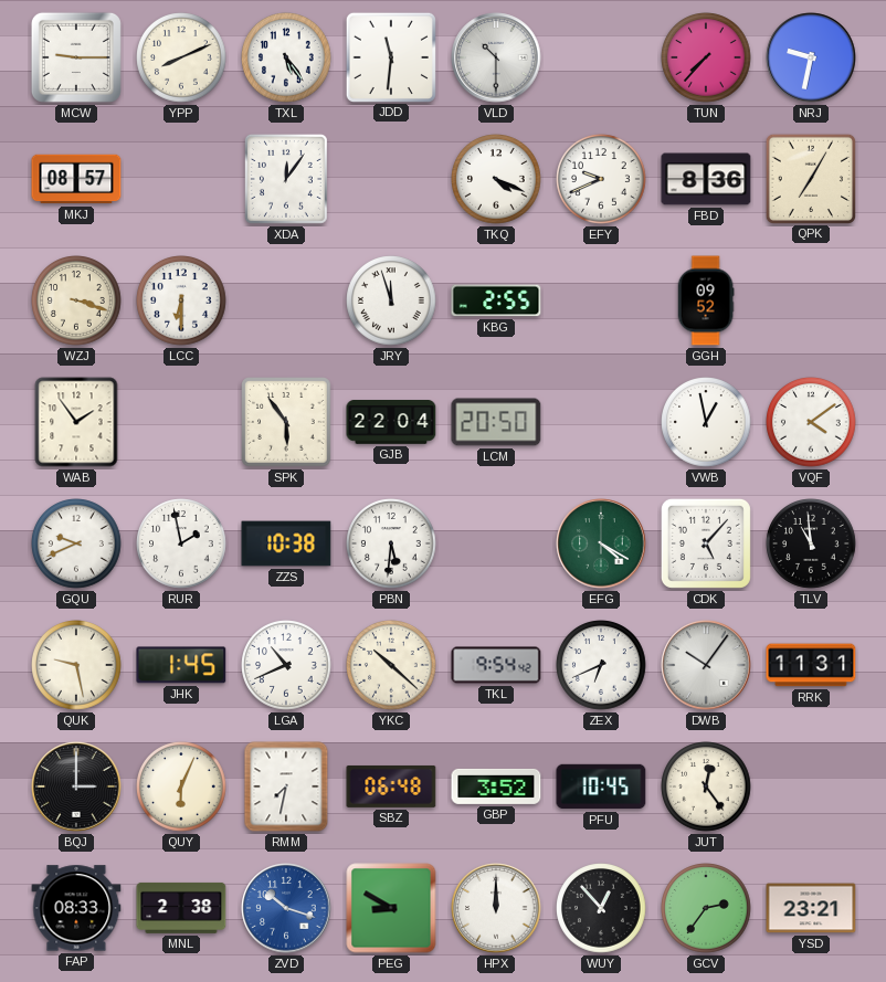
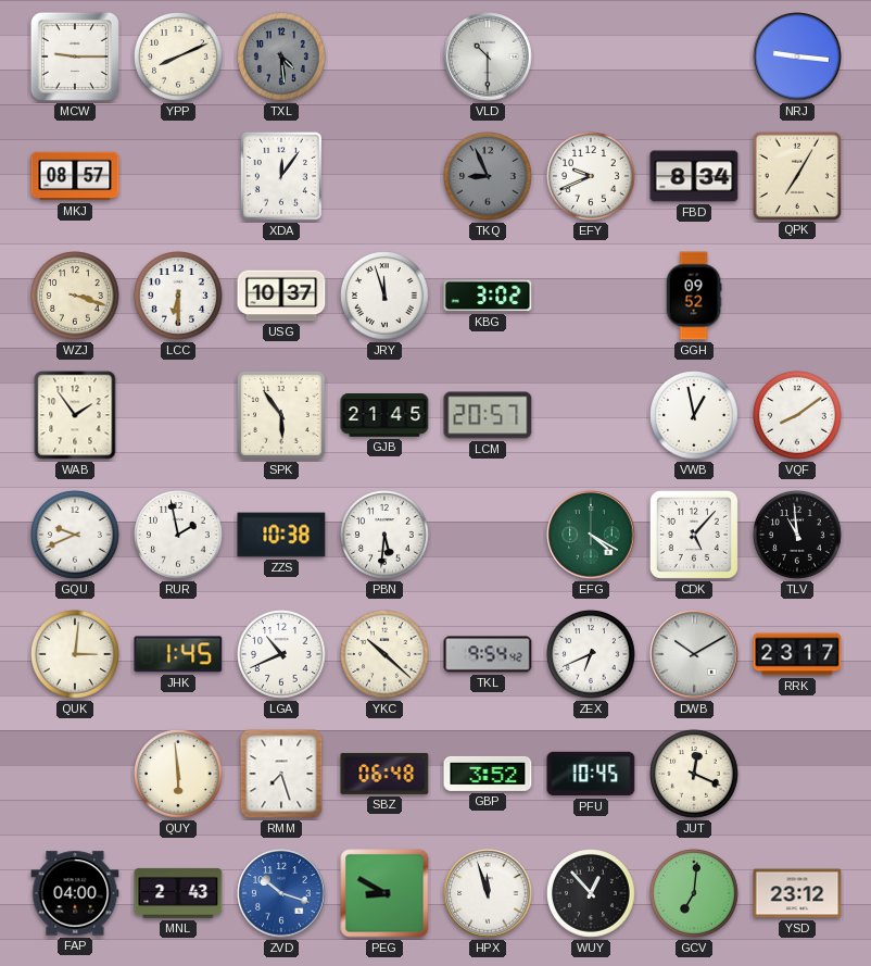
TXL: 5:24 -> 4:29
TXL dial: white -> grey
JDD: 11:31 -> none
TUN: 7:37 -> none
NRJ: 9:32 -> 9:16
TKQ: 4:19 -> 8:56
TKQ dial: white -> grey
FBD: 8:36 -> 8:34
USG: none -> 10:37
KBG: 2:55 -> 3:02
GJB: 22:04 -> 21:45
LCM: 20:50 -> 20:57
VQF: 4:09 -> 8:09
QUK: 9:28 -> 3:01
DWB: 10:06 -> 10:10
RRK: 11:31 -> 23:17
BQJ: 3:00 -> none
QUY: 6:04 -> 5:59
RMM: 7:32 -> 7:27
JUT: 12:24 -> 12:19
FAP: 08:33 -> 04:00
MNL: 2:38 -> 2:43
HPX: 12:00 -> 11:57
GCV: 2:36 -> 7:01
YSD: 23:21 -> 23:12
